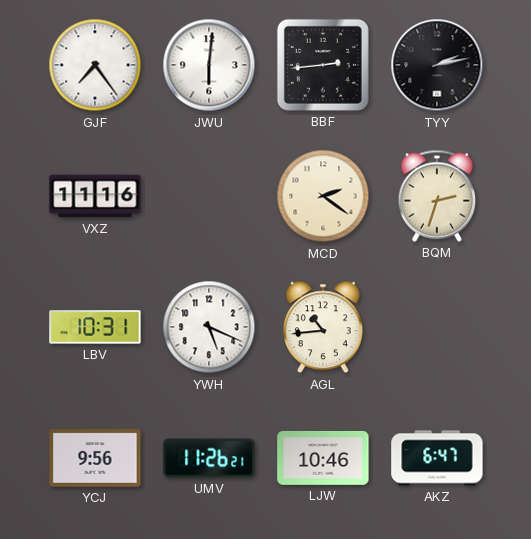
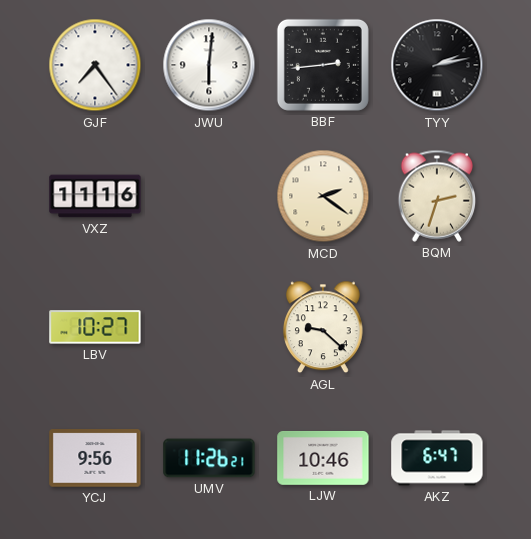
LBV: 10:31 -> 10:27
YWH: 5:19 -> none
AGL: 10:44 -> 9:22
